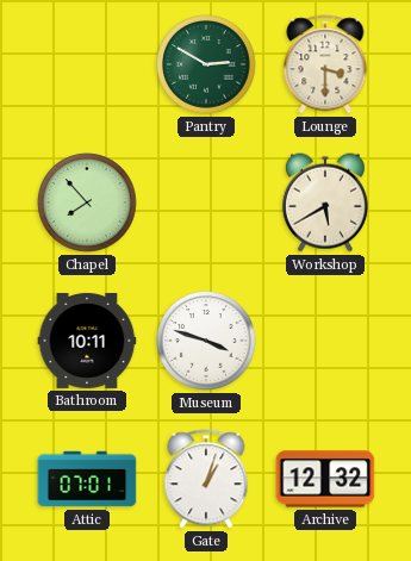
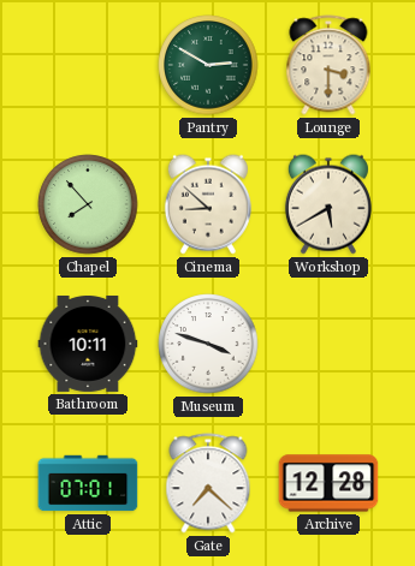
Cinema: none -> 8:52
Gate: 1:03 -> 7:22
Archive: 12:32 -> 12:28
